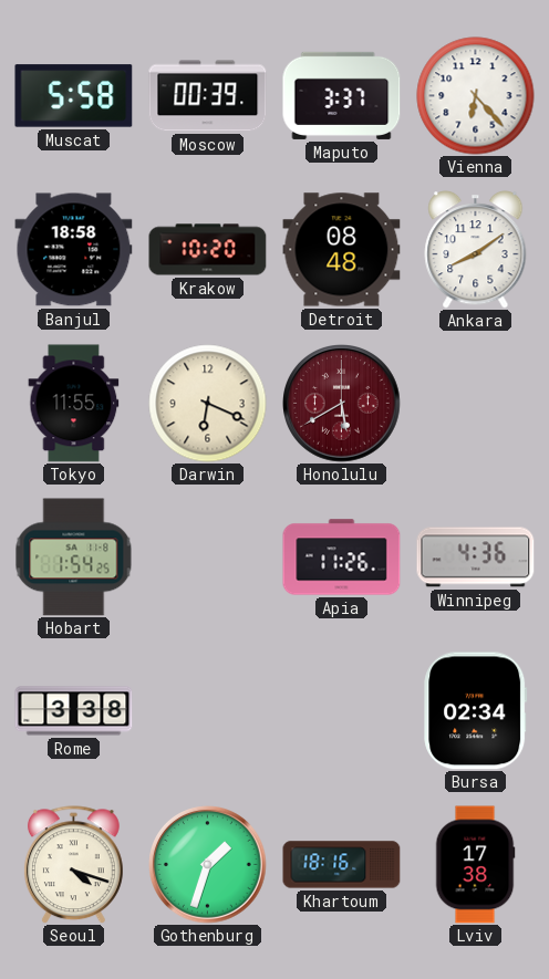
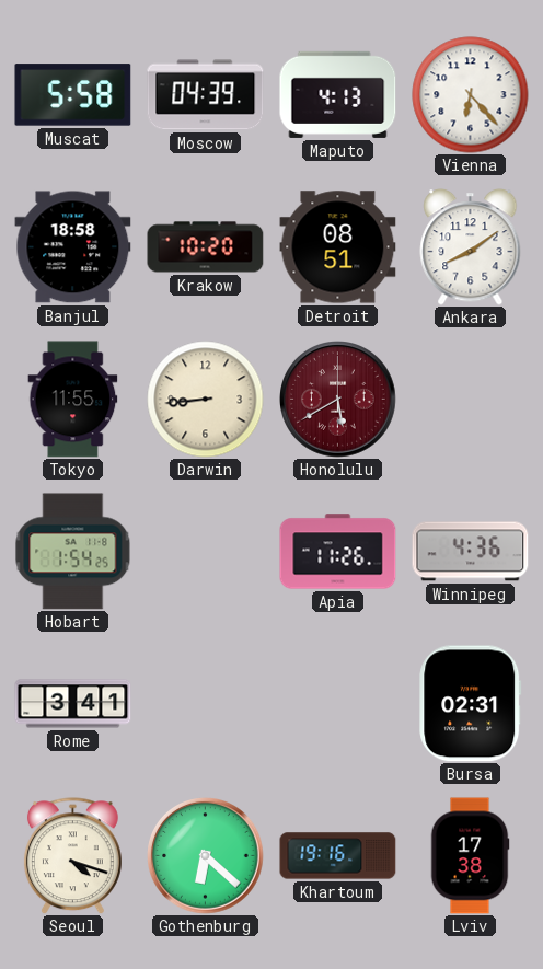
Moscow: 00:39 -> 04:39
Maputo: 3:37 -> 4:13
Detroit: 08:48 -> 08:51
Darwin: 6:19 -> 8:44
Rome: 3:38 -> 3:41
Bursa: 02:34 -> 02:31
Gothenburg: 1:33 -> 6:22
Khartoum: 18:16 -> 19:16
